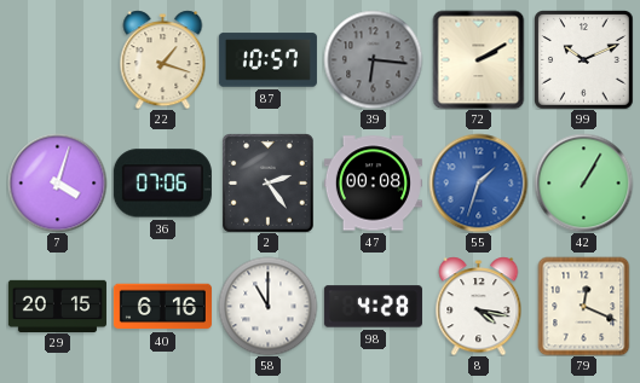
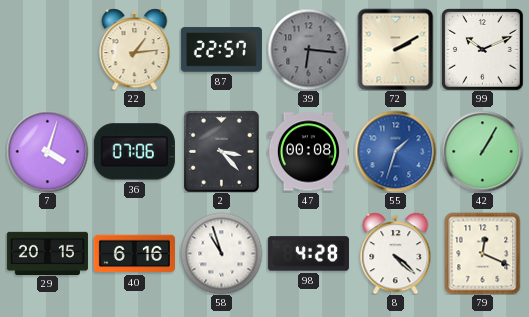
22: 1:18 -> 1:14
87: 10:57 -> 22:57
2: 2:24 -> 3:23
58: 11:00 -> 10:57
8: 4:17 -> 4:22
